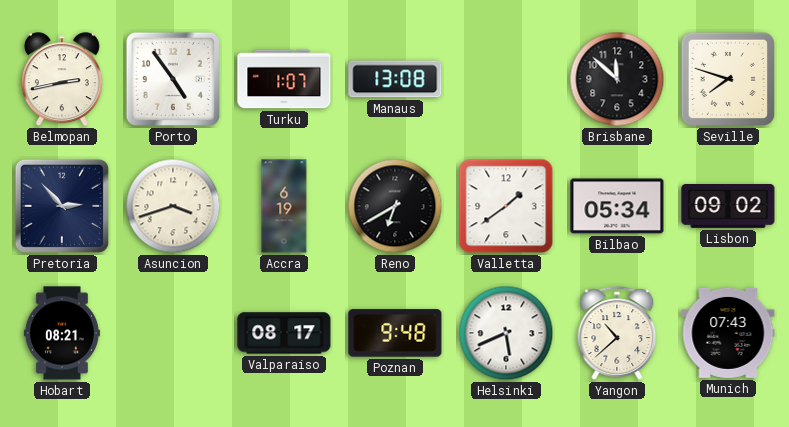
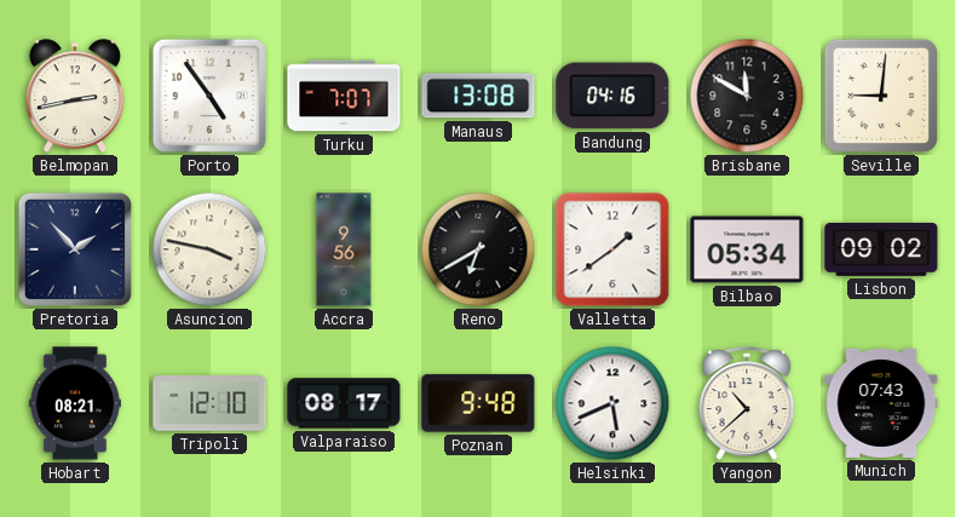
Turku: 1:07 -> 7:07
Bandung: none -> 04:16
Brisbane: 11:52 -> 11:50
Seville: 7:48 -> 9:01
Pretoria: 2:53 -> 1:53
Asuncion: 3:42 -> 3:47
Accra: 6:19 -> 9:56
Tripoli: none -> 12:10
